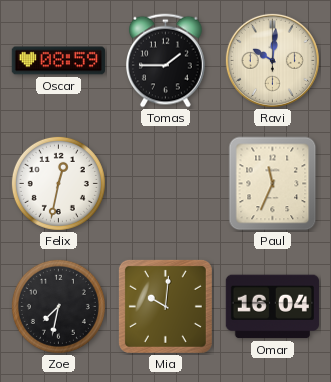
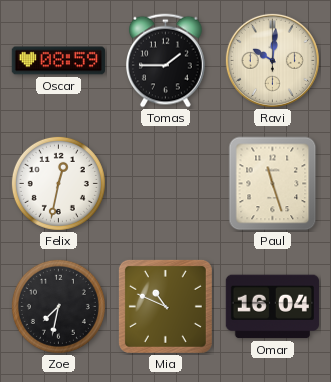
Paul: 11:34 -> 11:27
Mia: 10:01 -> 10:49
